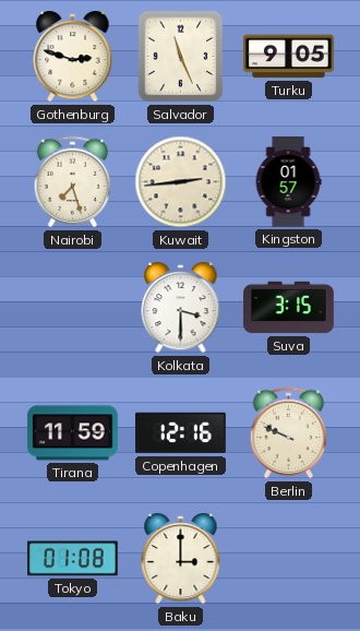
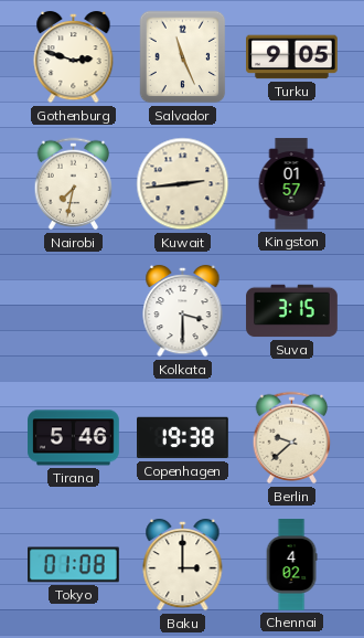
Nairobi: 7:27 -> 7:32
Tirana: 11:59 -> 5:46
Copenhagen: 12:16 -> 19:38
Berlin: 9:49 -> 9:38
Chennai: none -> 4:02
